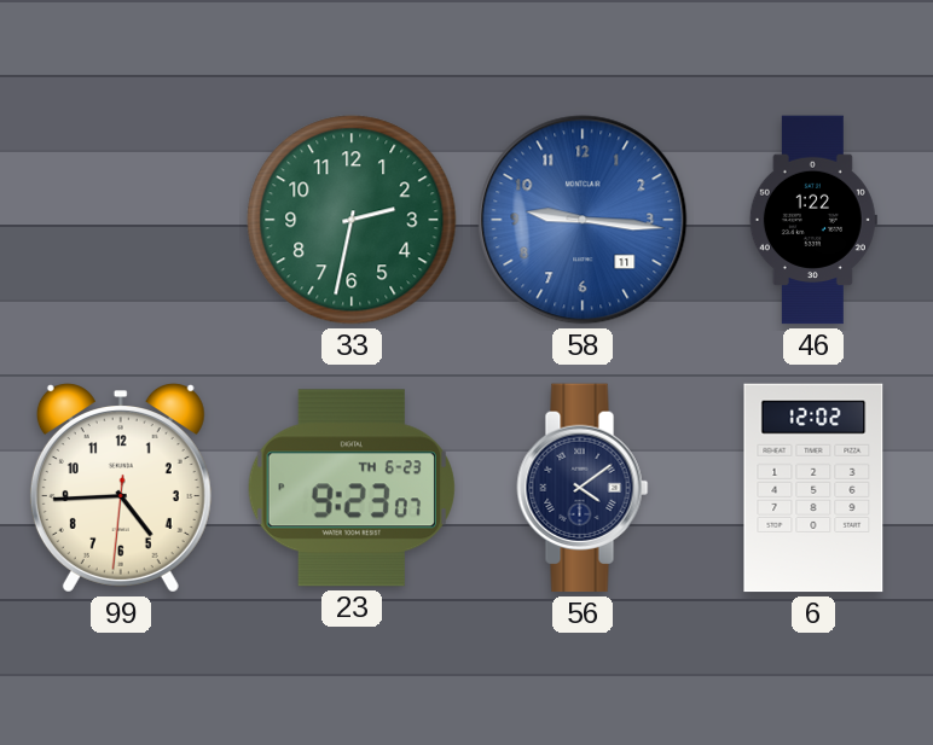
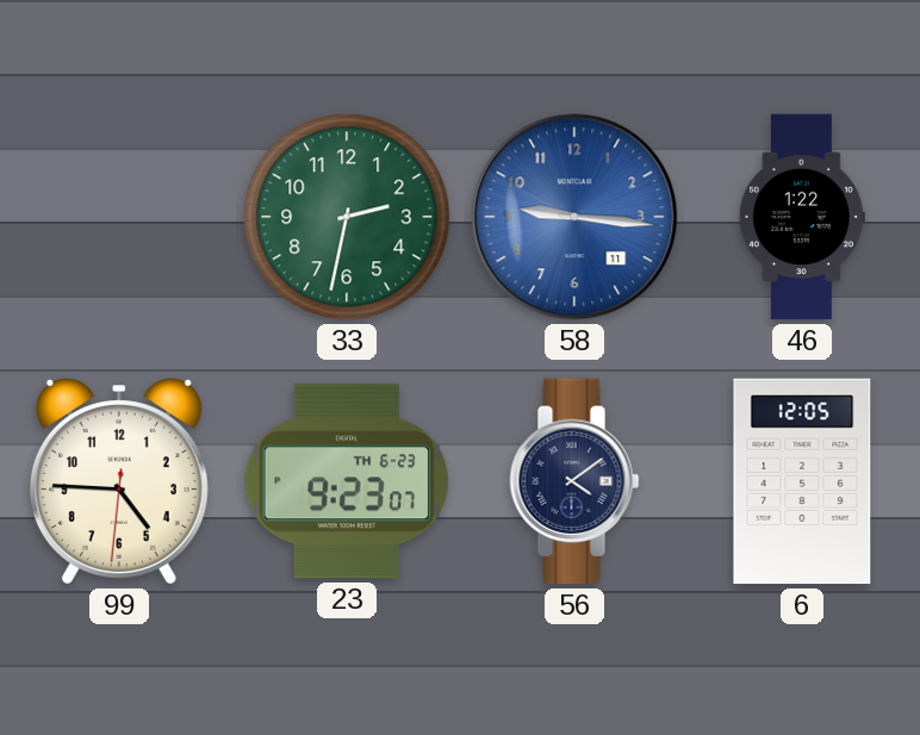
99: 4:44 -> 4:45
6: 12:02 -> 12:05
